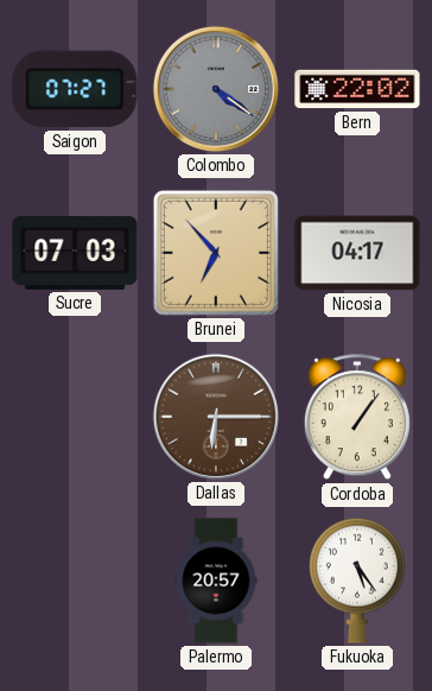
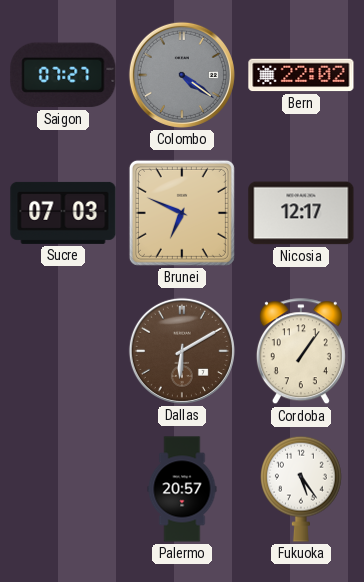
Brunei: 6:53 -> 6:49
Nicosia: 04:17 -> 12:17
Dallas: 6:15 -> 6:10
